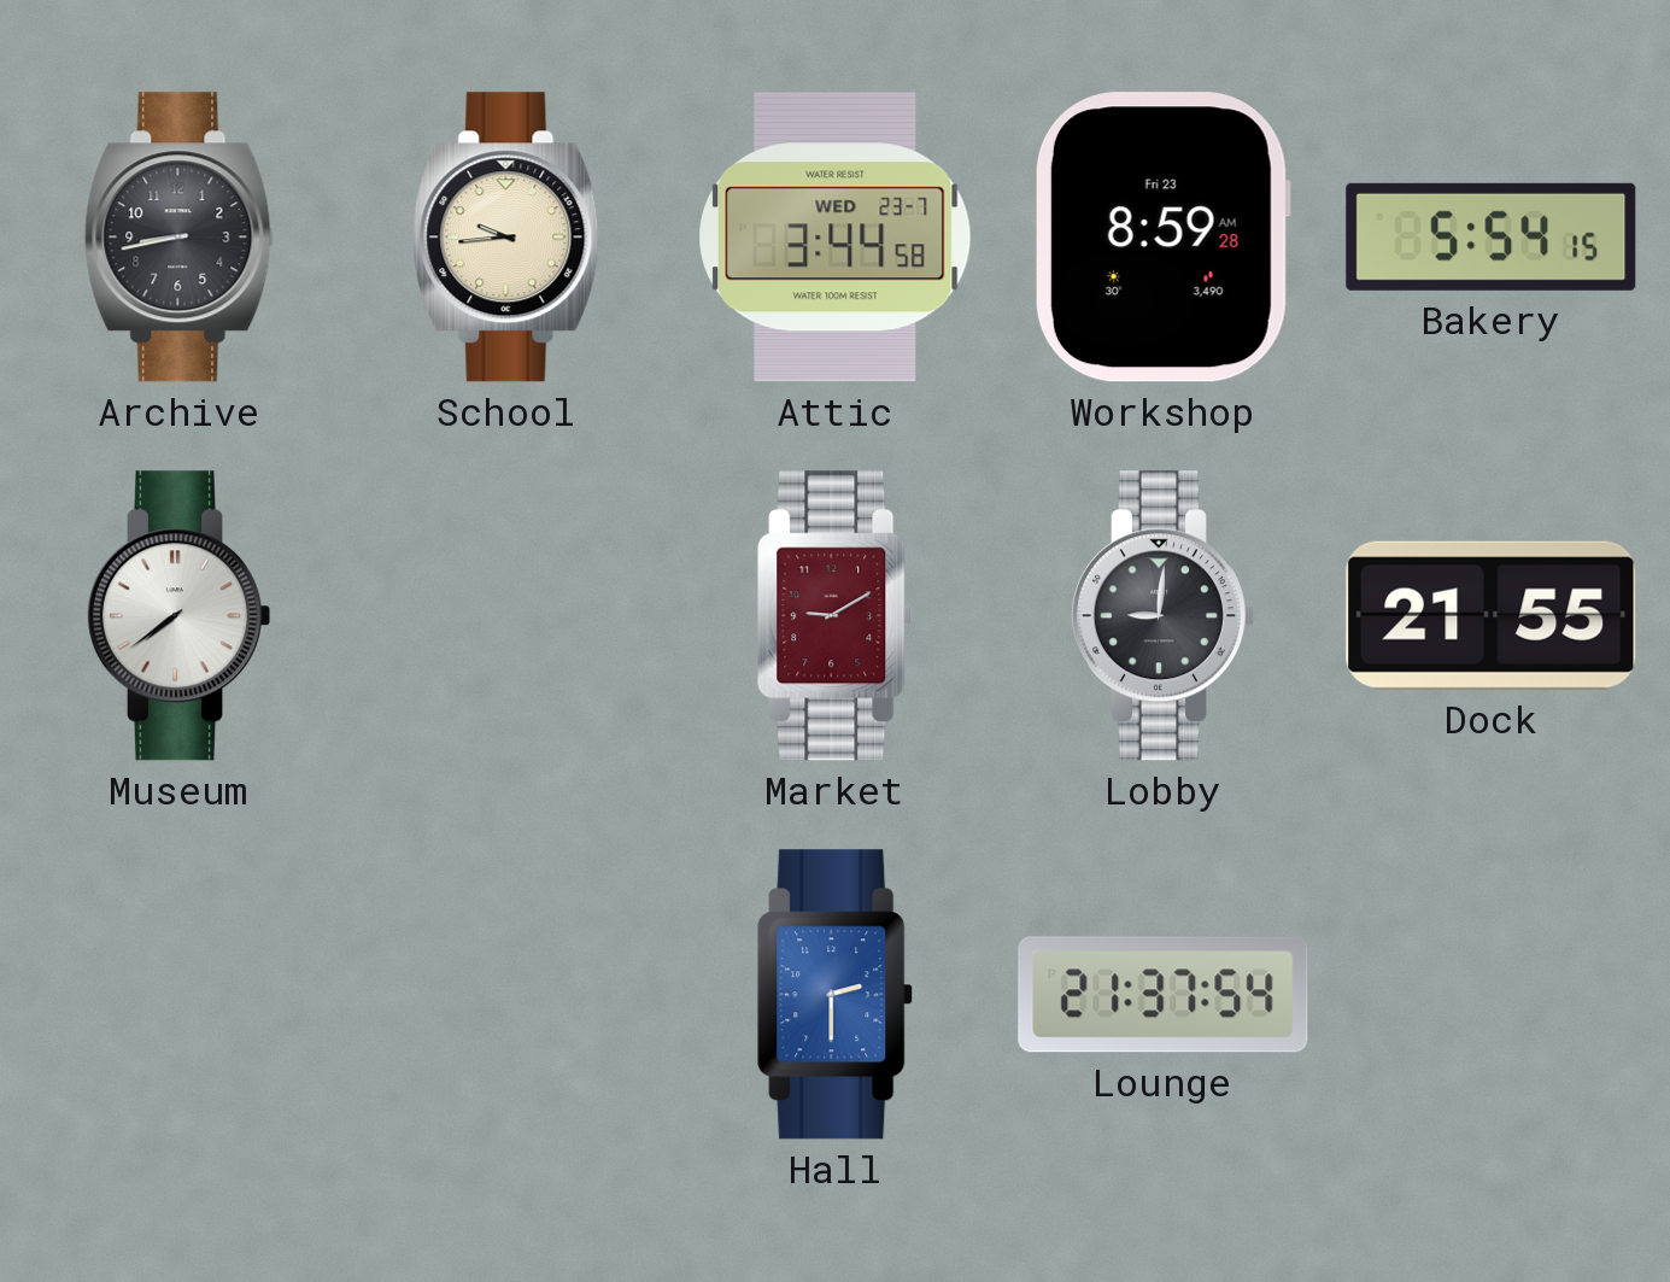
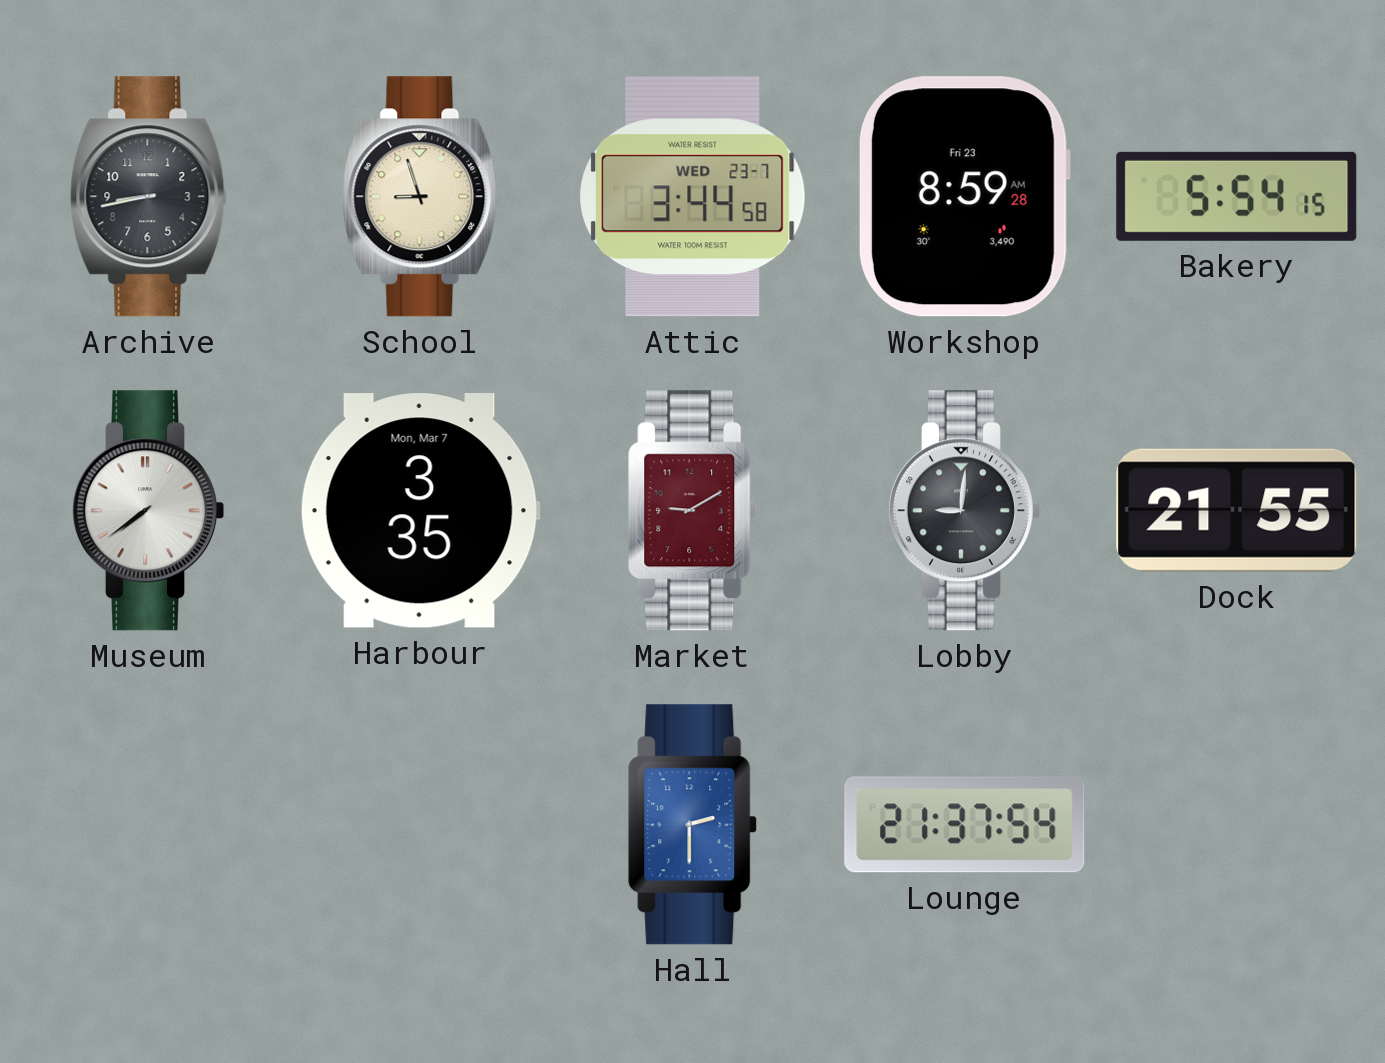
School: 9:44 -> 8:57
Harbour: none -> 3:35
